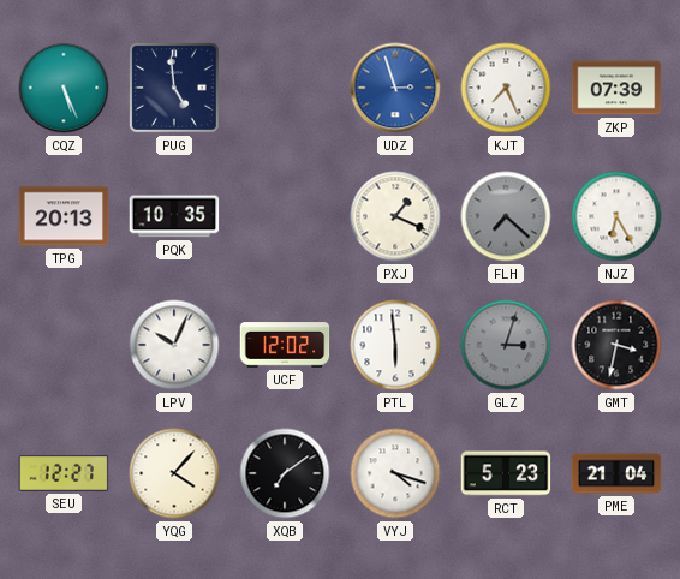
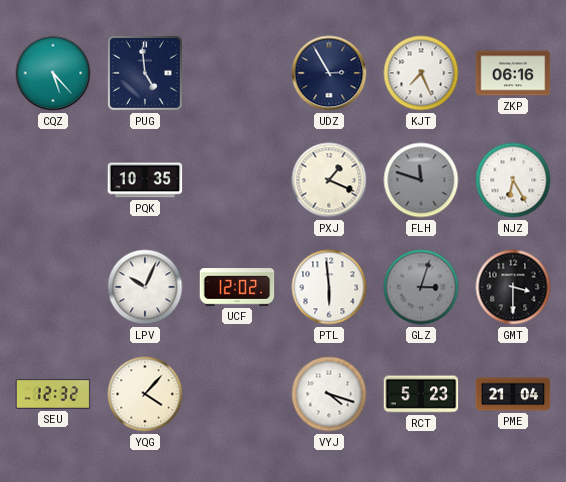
CQZ: 5:26 -> 5:23
UDZ: 2:57 -> 2:55
UDZ dial: blue -> navy
ZKP: 07:39 -> 06:16
TPG: 20:13 -> none
FLH: 7:22 -> 11:48
GMT: 3:32 -> 3:30
SEU: 12:27 -> 12:32
XQB: 7:09 -> none
